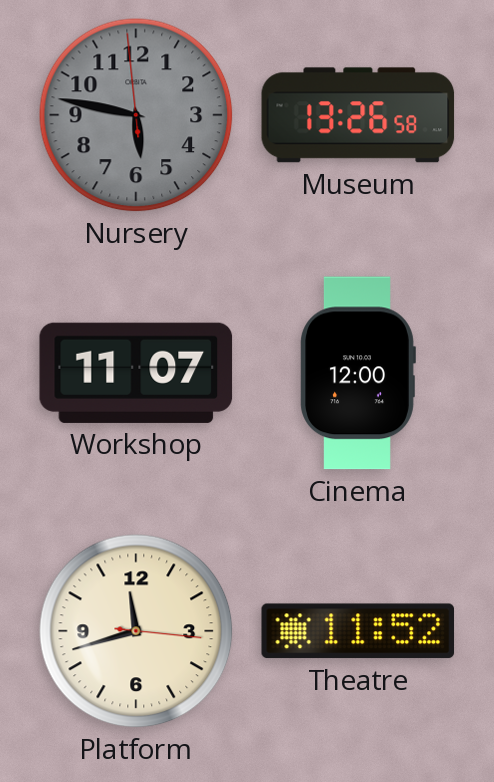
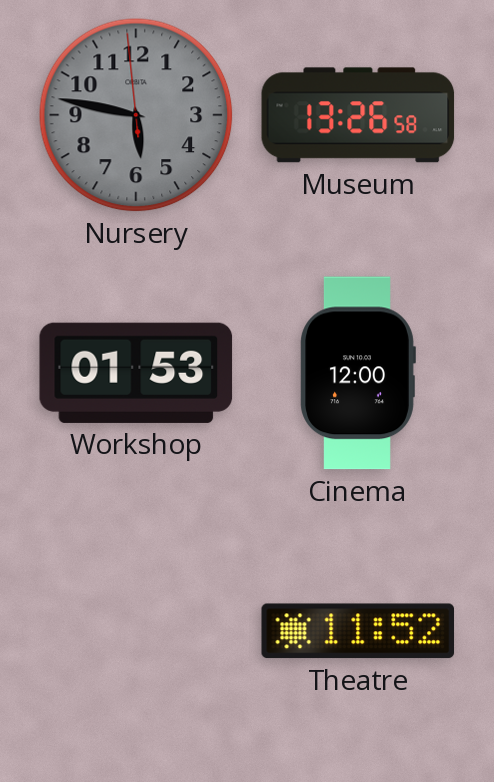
Workshop: 11:07 -> 01:53
Platform: 11:42 -> none
